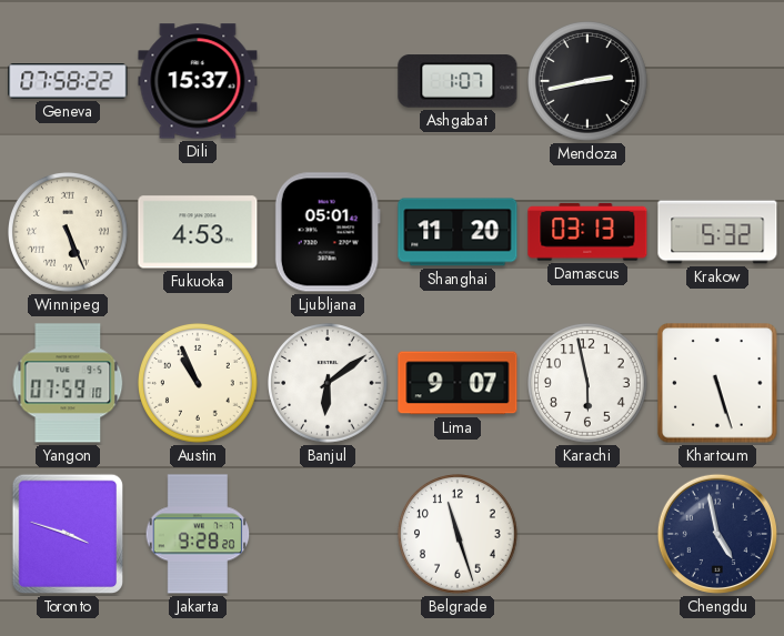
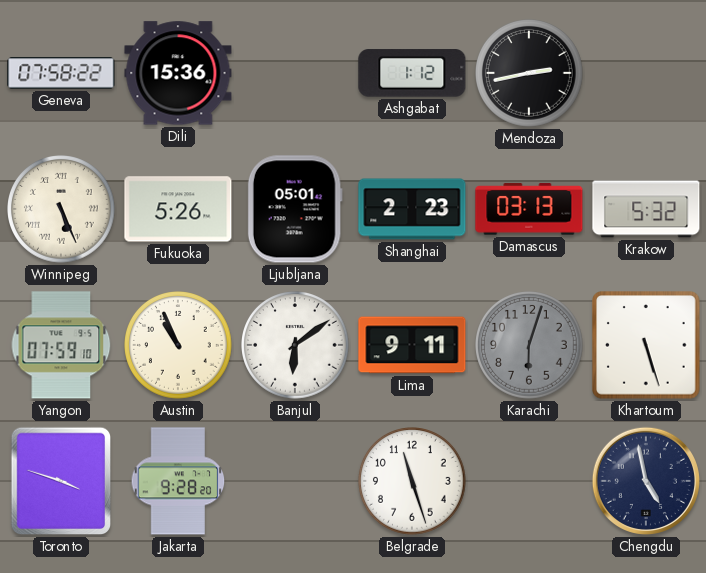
Dili: 15:37 -> 15:36
Ashgabat: 1:07 -> 1:12
Fukuoka: 4:53 -> 5:26
Shanghai: 11:20 -> 2:23
Lima: 9:07 -> 9:11
Karachi: 5:58 -> 6:03
Karachi dial: white -> grey
